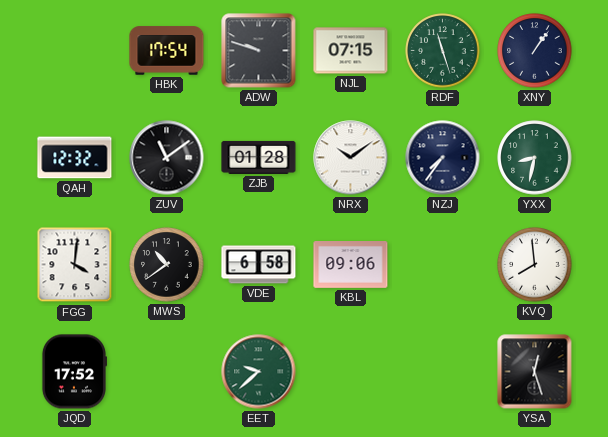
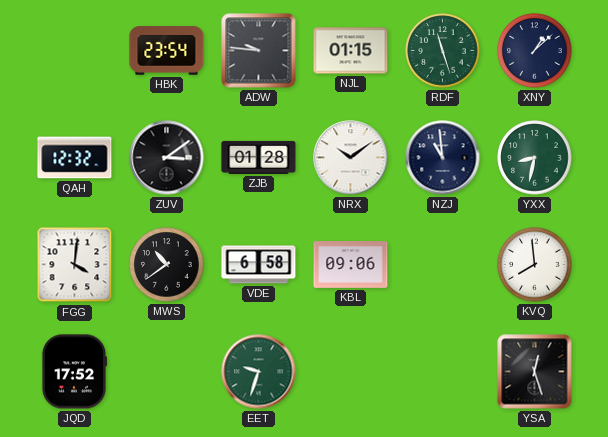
HBK: 17:54 -> 23:54
ADW: 9:48 -> 9:46
NJL: 07:15 -> 01:15
XNY: 1:06 -> 1:08
ZUV: 11:09 -> 3:09
NZJ: 7:36 -> 10:59
EET: 9:38 -> 9:33
